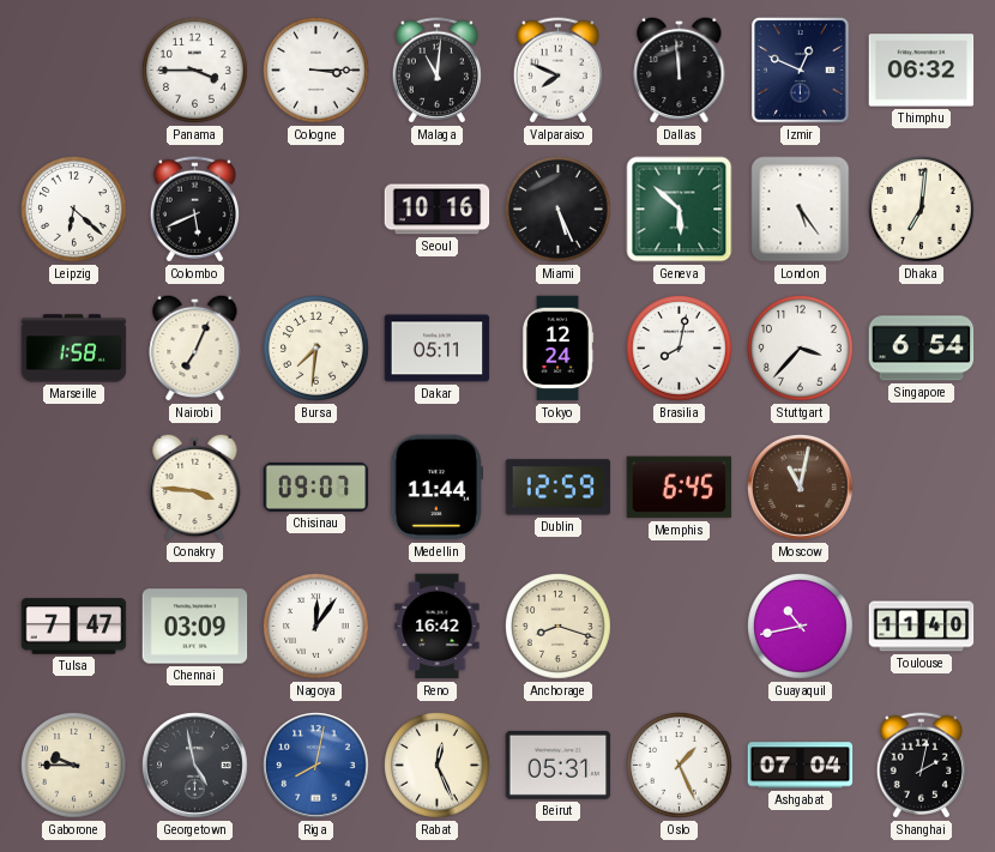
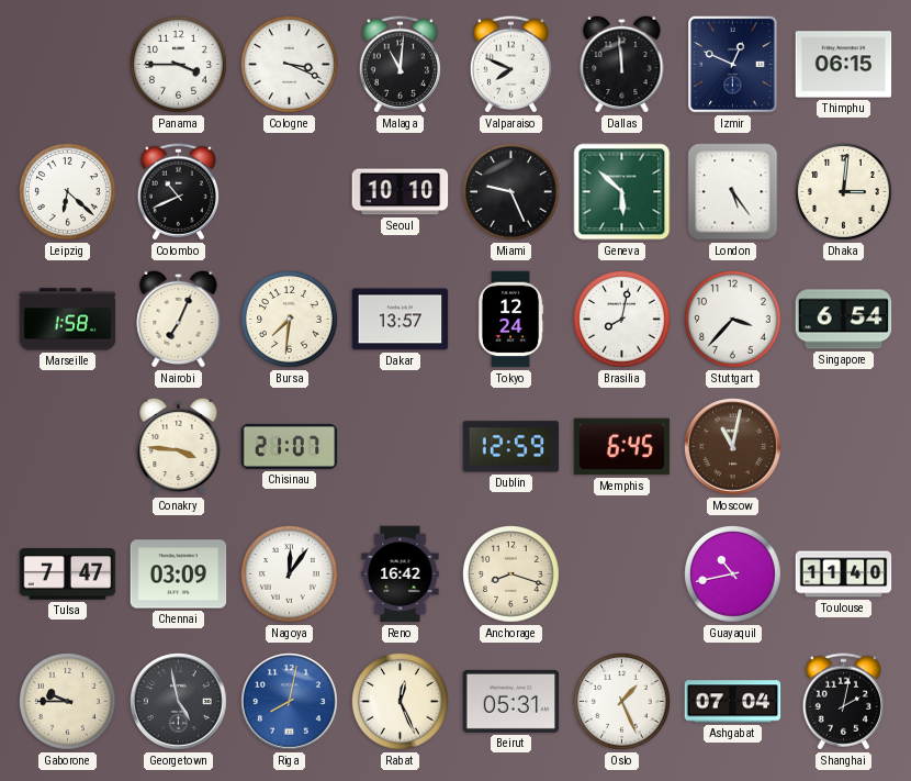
Cologne: 3:15 -> 3:19
Thimphu: 06:32 -> 06:15
Colombo: 5:41 -> 10:41
Seoul: 10:16 -> 10:10
Miami: 5:26 -> 9:26
Dhaka: 7:01 -> 3:01
Dakar: 05:11 -> 13:57
Chisinau: 09:07 -> 21:07
Medellin: 11:44 -> none
